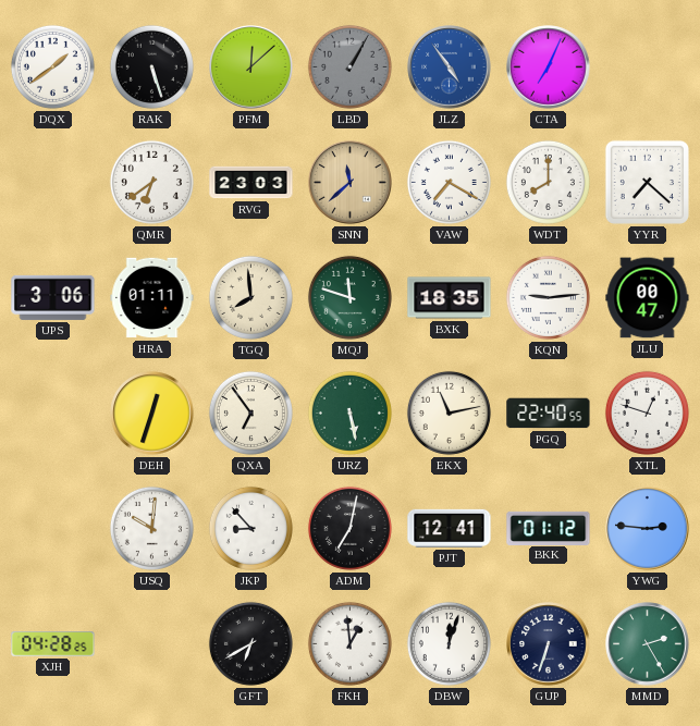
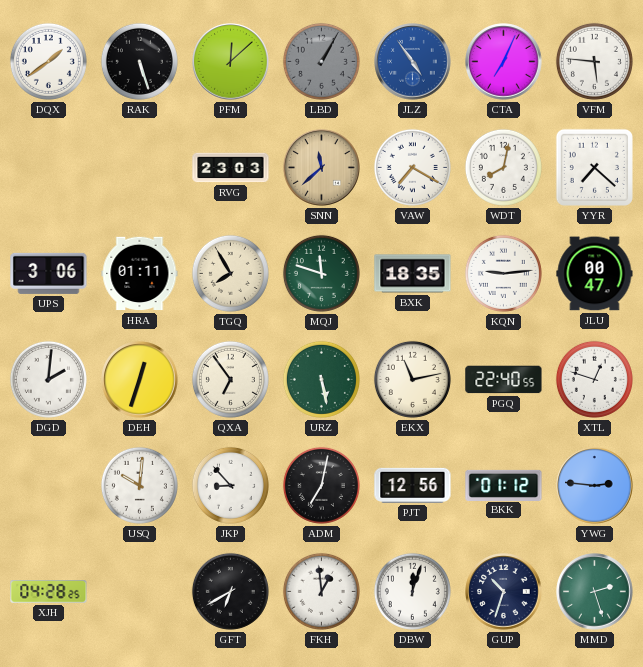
VFM: none -> 5:46
QMR: 6:39 -> none
WDT: 8:00 -> 8:02
TGQ: 7:59 -> 7:55
DGD: none -> 2:01
PJT: 12:41 -> 12:56
GUP: 6:33 -> 10:33
MMD: 2:25 -> 2:27
